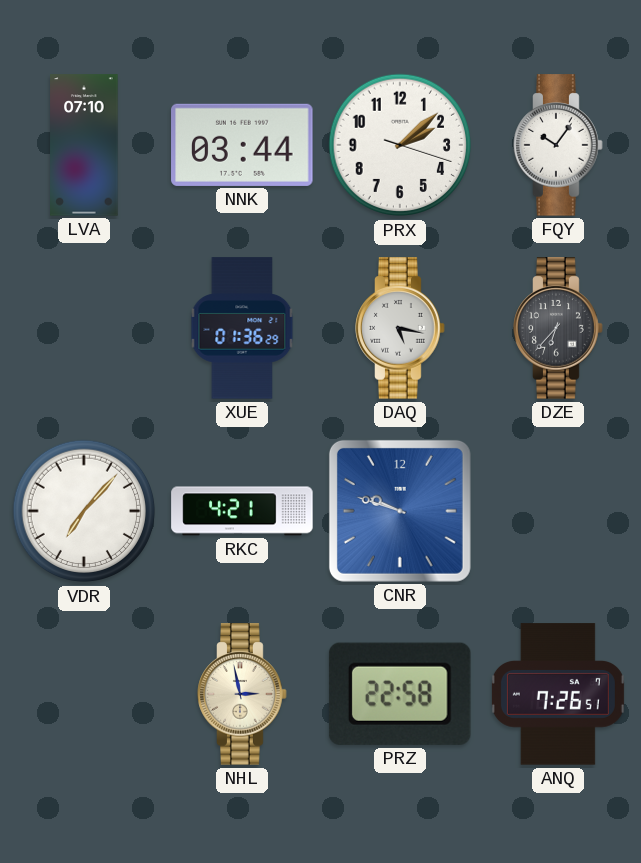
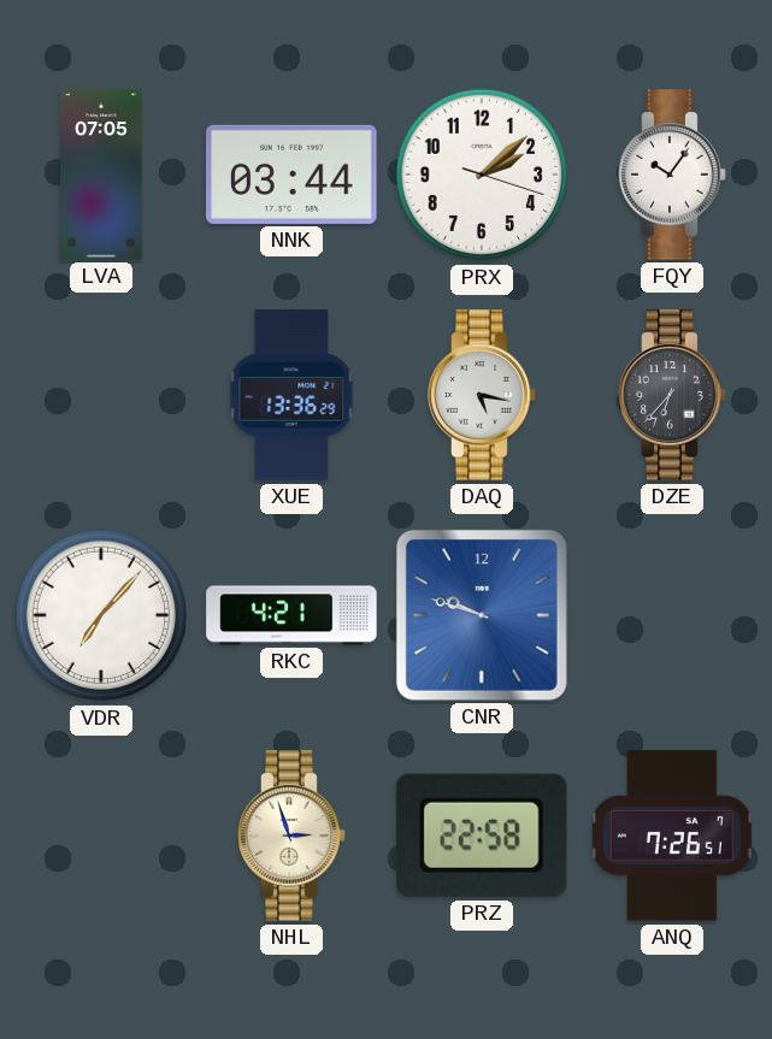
LVA: 07:10 -> 07:05
XUE: 01:36 -> 13:36
NHL: 2:58 -> 2:57
